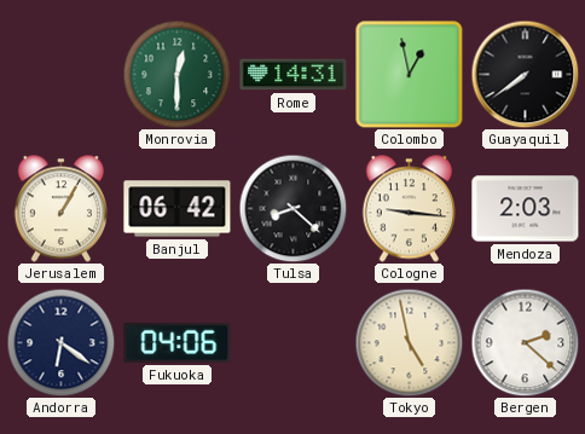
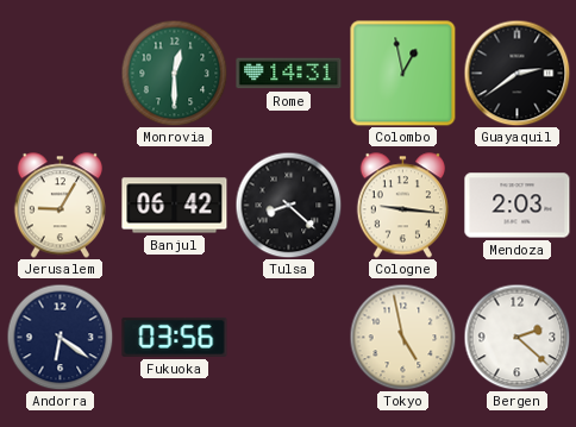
Guayaquil: 7:39 -> 2:39
Jerusalem: 1:05 -> 9:05
Fukuoka: 04:06 -> 03:56
